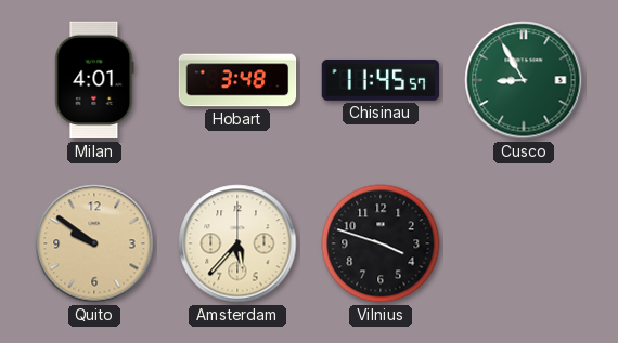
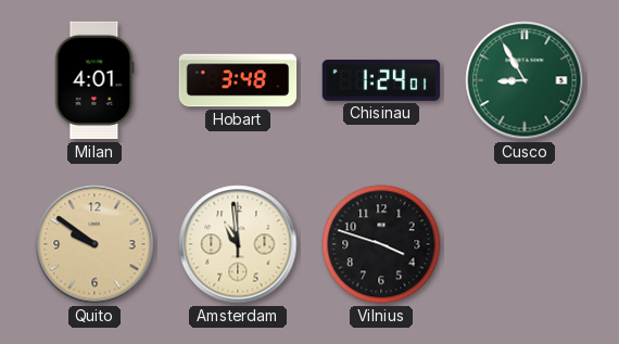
Chisinau: 11:45 -> 1:24
Amsterdam: 5:37 -> 10:59
